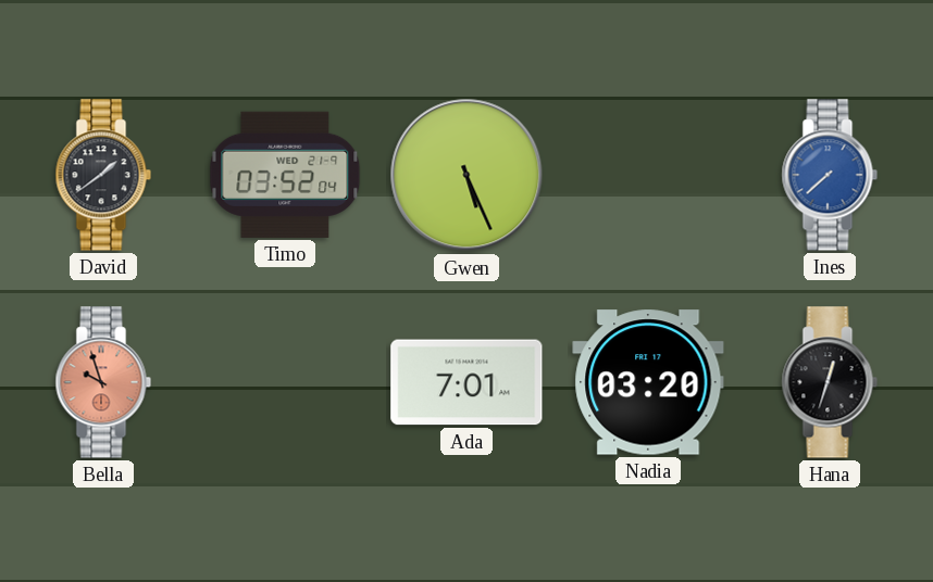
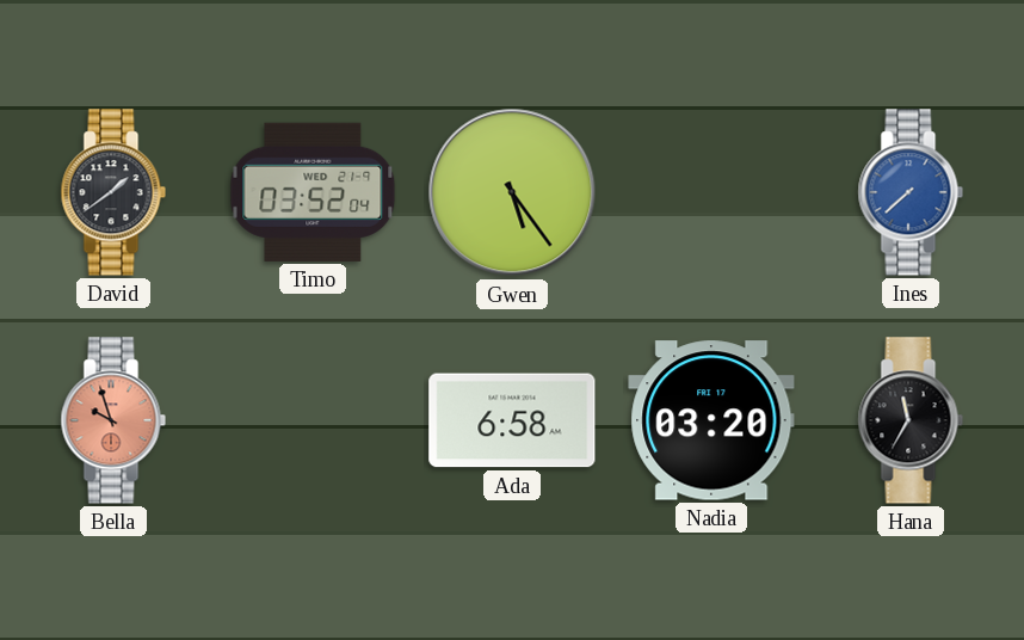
Gwen: 5:26 -> 5:24
Ada: 7:01 -> 6:58
Hana: 12:33 -> 11:35
